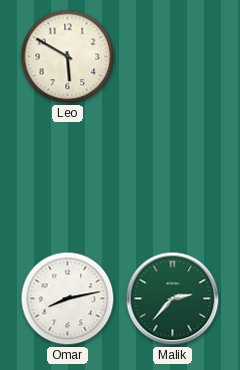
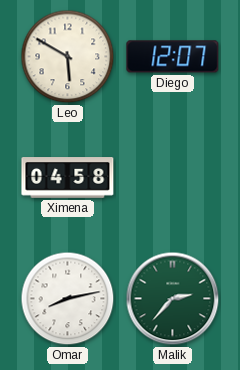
Diego: none -> 12:07
Ximena: none -> 04:58
